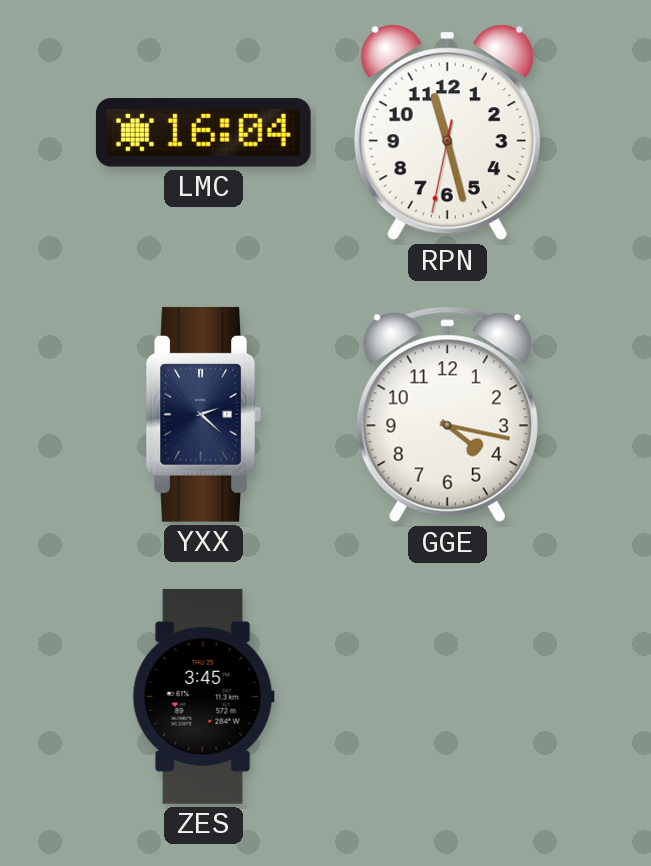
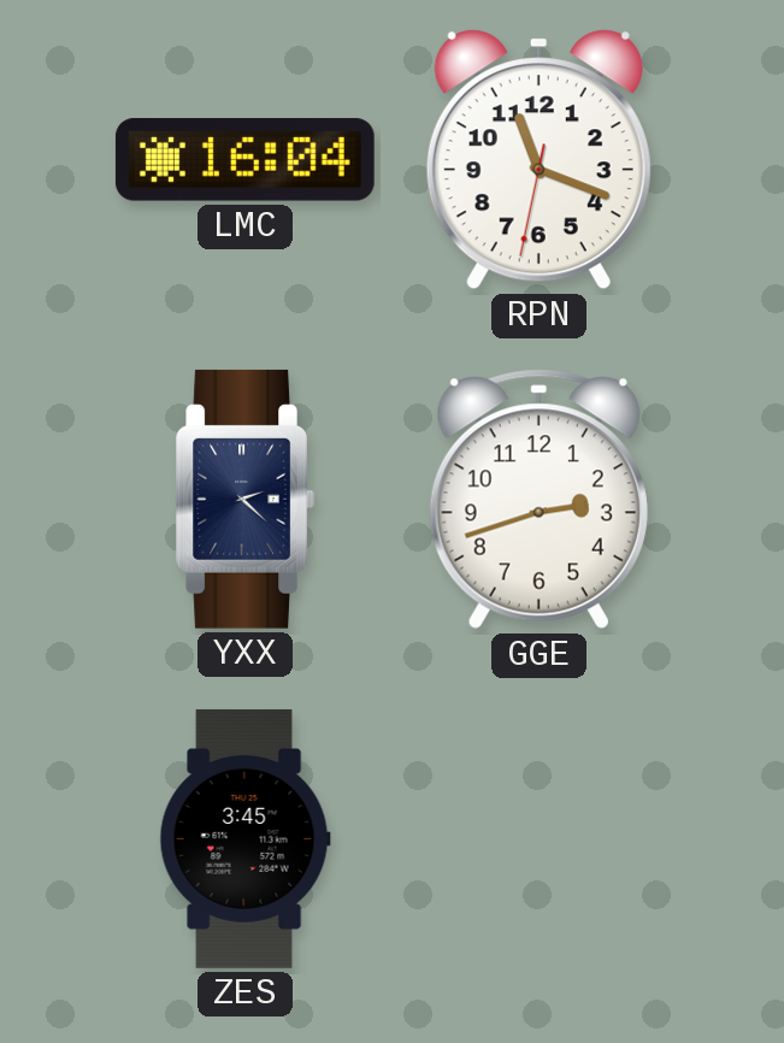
RPN: 11:27 -> 11:18
GGE: 4:17 -> 2:42
